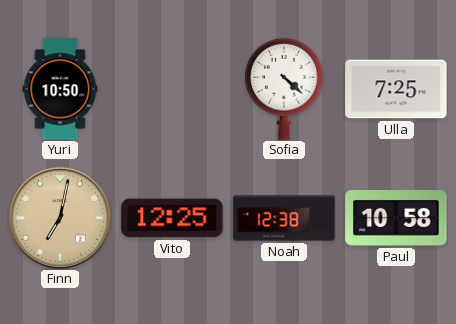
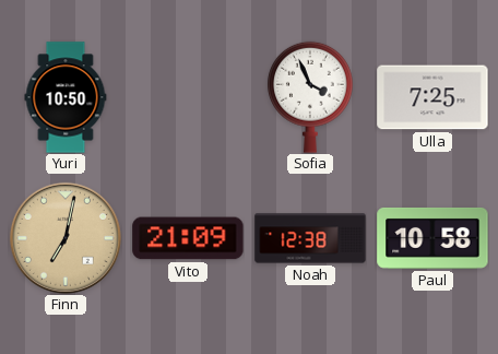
Sofia: 4:22 -> 3:56
Vito: 12:25 -> 21:09
